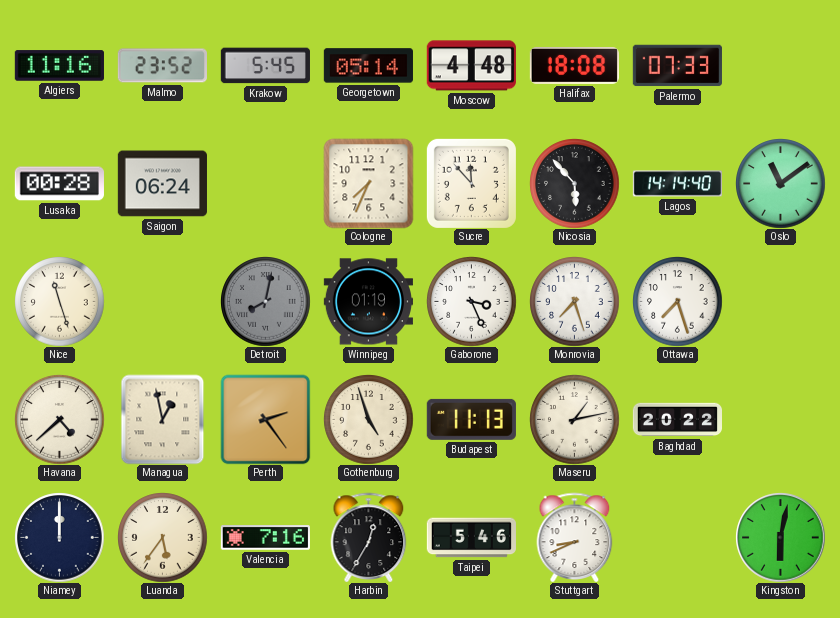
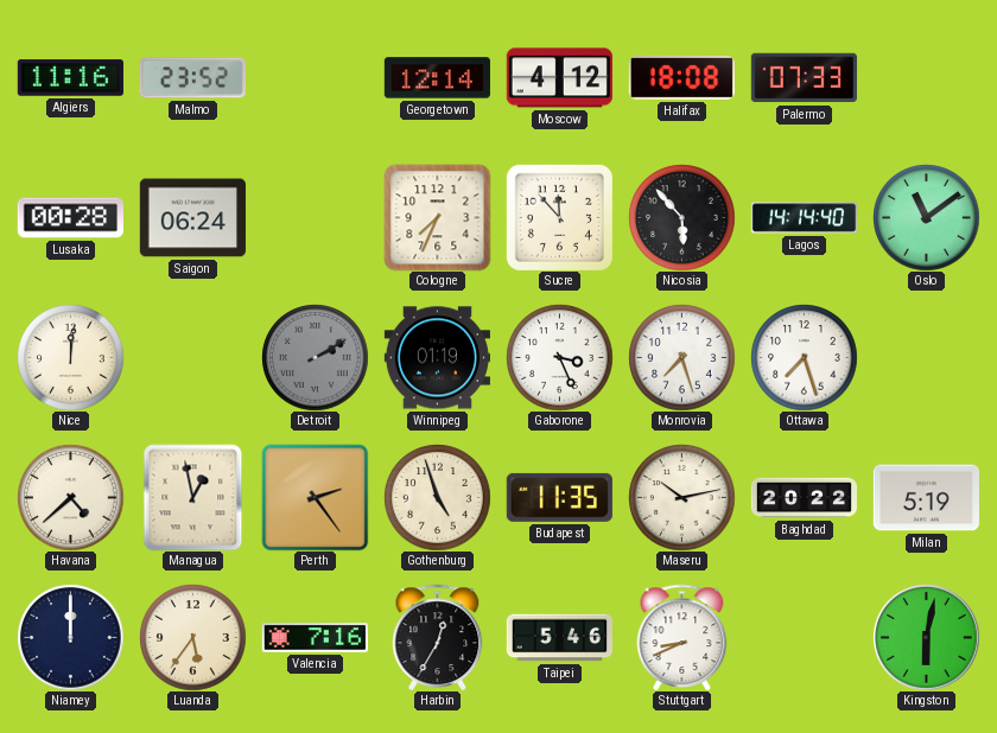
Krakow: 5:45 -> none
Georgetown: 05:14 -> 12:14
Moscow: 4:48 -> 4:12
Nice: 11:27 -> 12:01
Detroit: 8:02 -> 2:10
Budapest: 11:13 -> 11:35
Maseru: 1:13 -> 10:13
Milan: none -> 5:19
